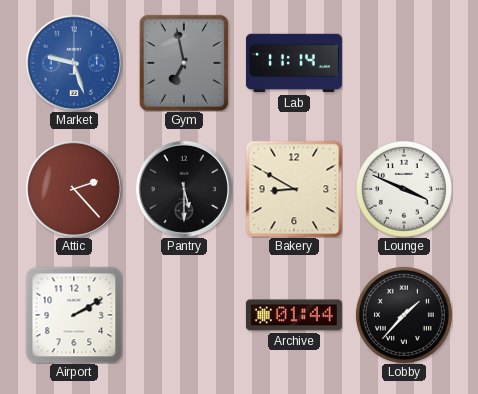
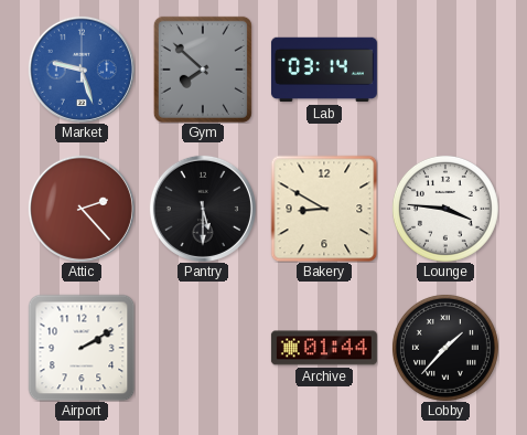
Gym: 6:58 -> 7:52
Lab: 11:14 -> 03:14
Lounge: 3:49 -> 3:46
